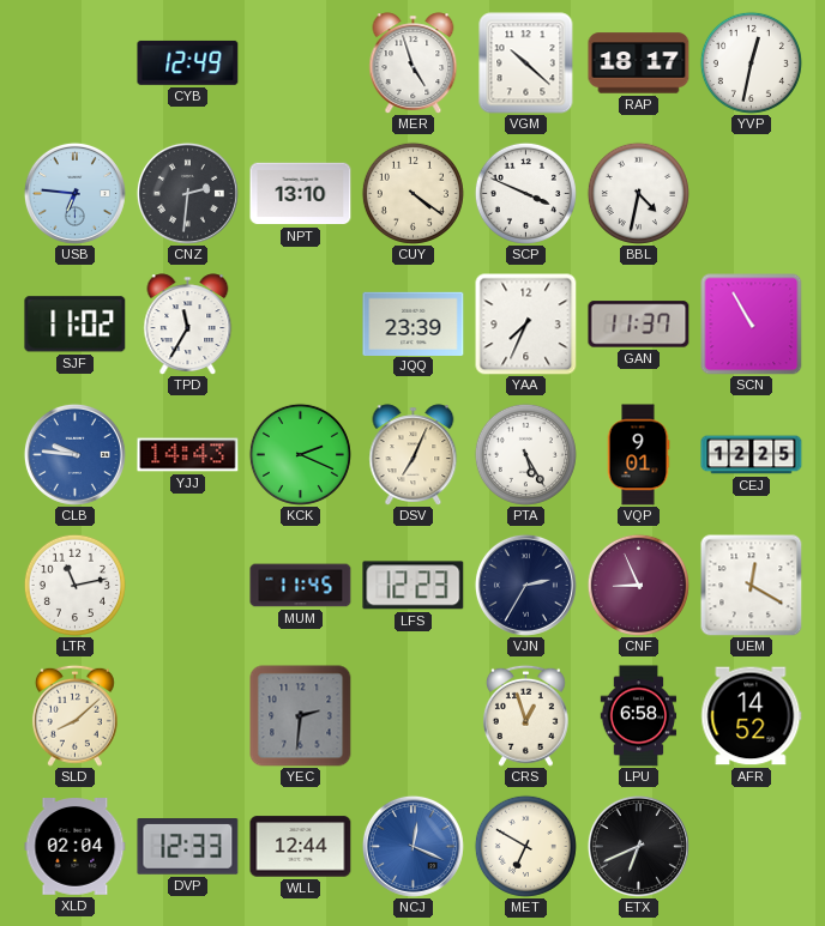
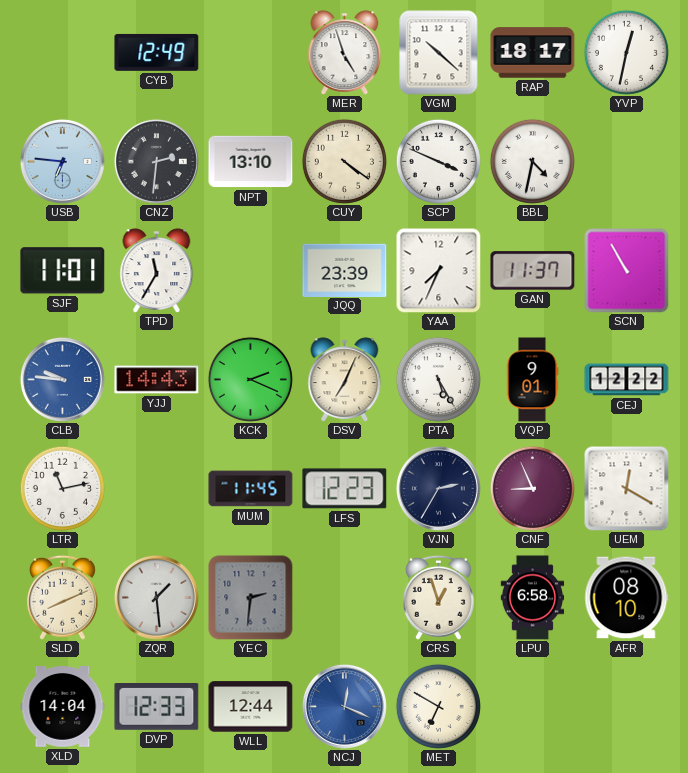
SJF: 11:02 -> 11:01
CEJ: 12:25 -> 12:22
SLD: 8:08 -> 8:11
ZQR: none -> 1:29
AFR: 14:52 -> 08:10
XLD: 02:04 -> 14:04
ETX: 6:41 -> none
